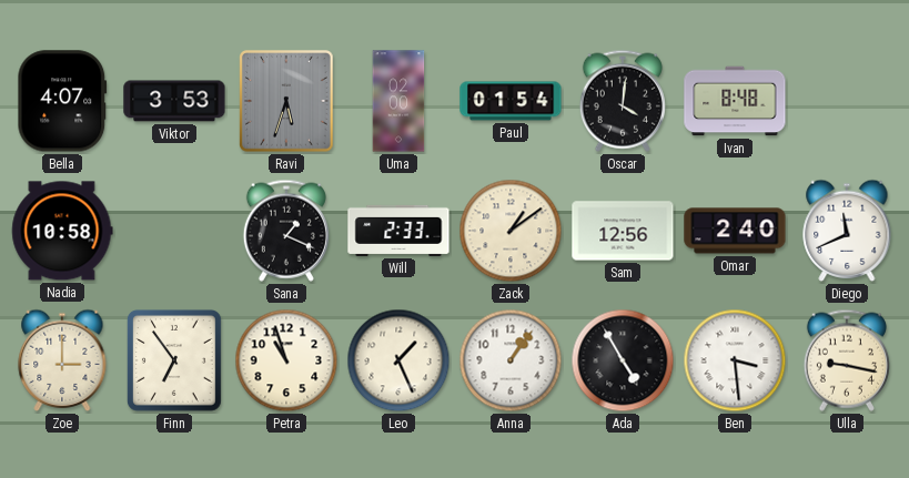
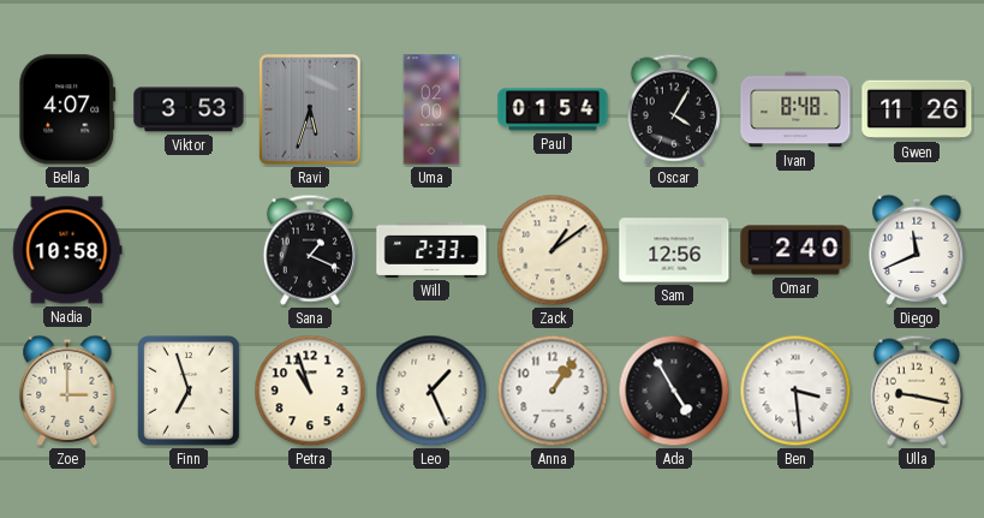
Oscar: 4:01 -> 4:05
Gwen: none -> 11:26
Finn: 6:54 -> 6:57
